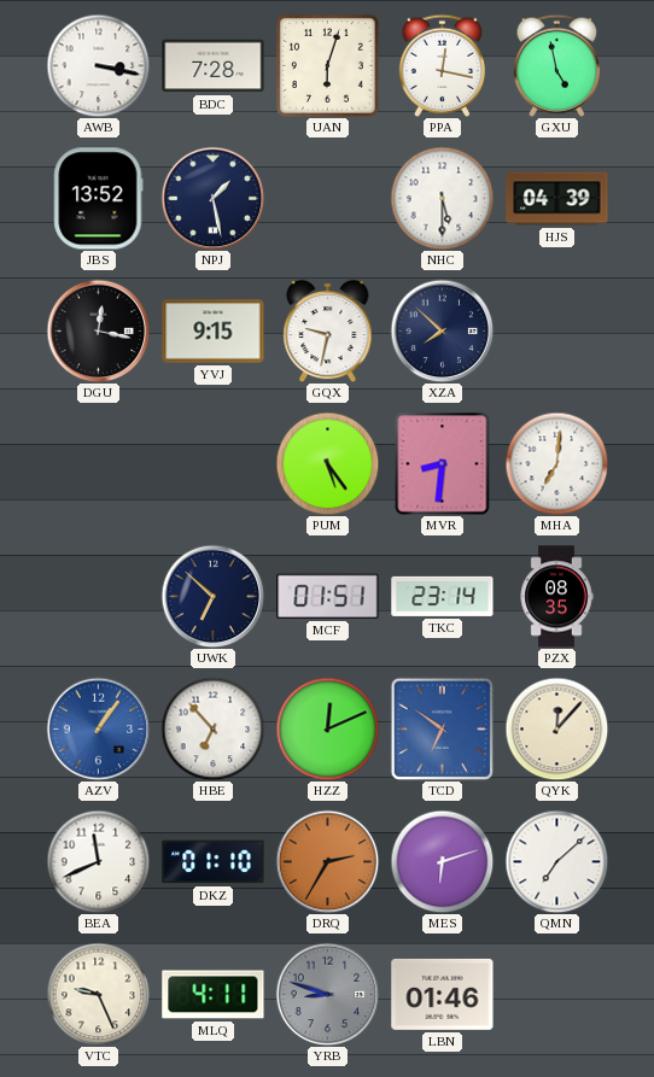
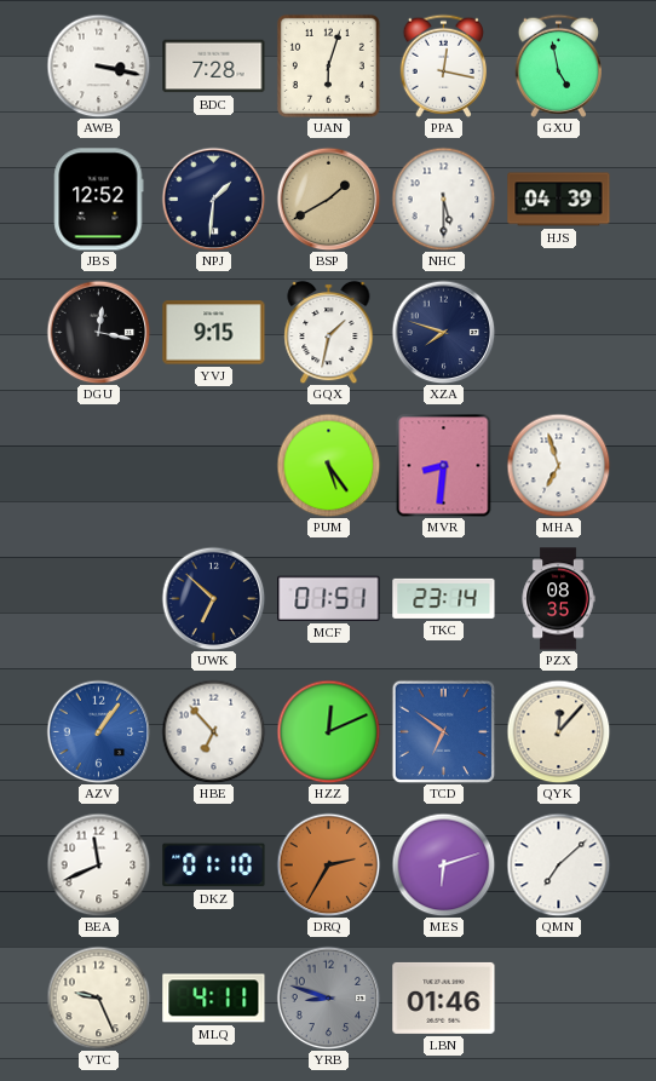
JBS: 13:52 -> 12:52
NPJ: 1:28 -> 1:31
BSP: none -> 1:40
GQX: 9:32 -> 1:32
XZA: 7:52 -> 7:48
MHA: 7:01 -> 6:57
